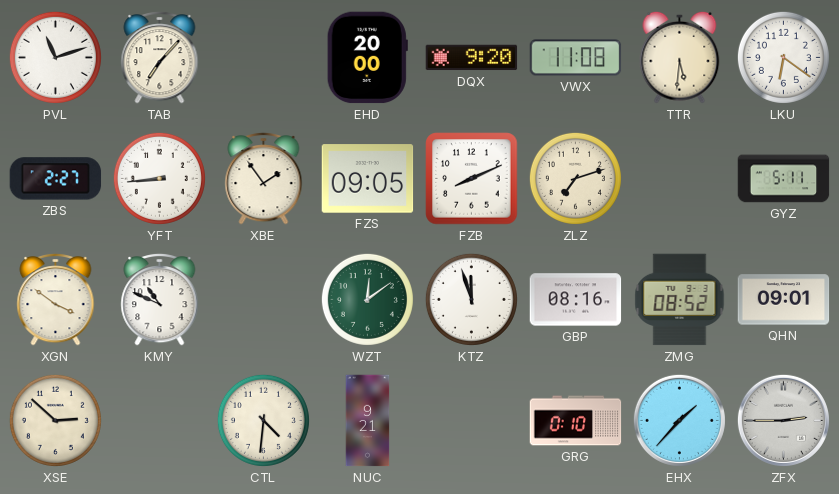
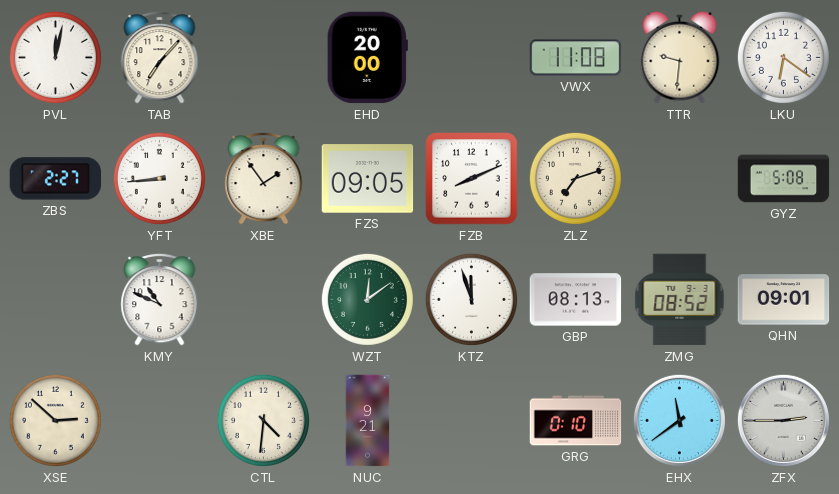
PVL: 11:12 -> 12:02
DQX: 9:20 -> none
TTR: 5:31 -> 9:31
GYZ: 5:11 -> 5:08
XGN: 3:51 -> none
GBP: 08:16 -> 08:13
EHX: 1:37 -> 11:39
